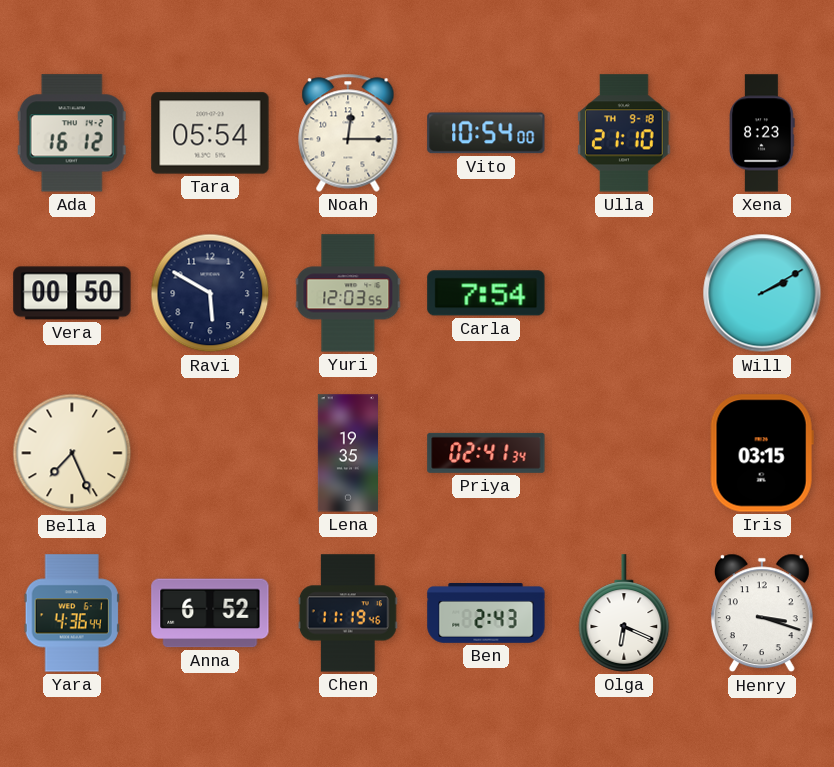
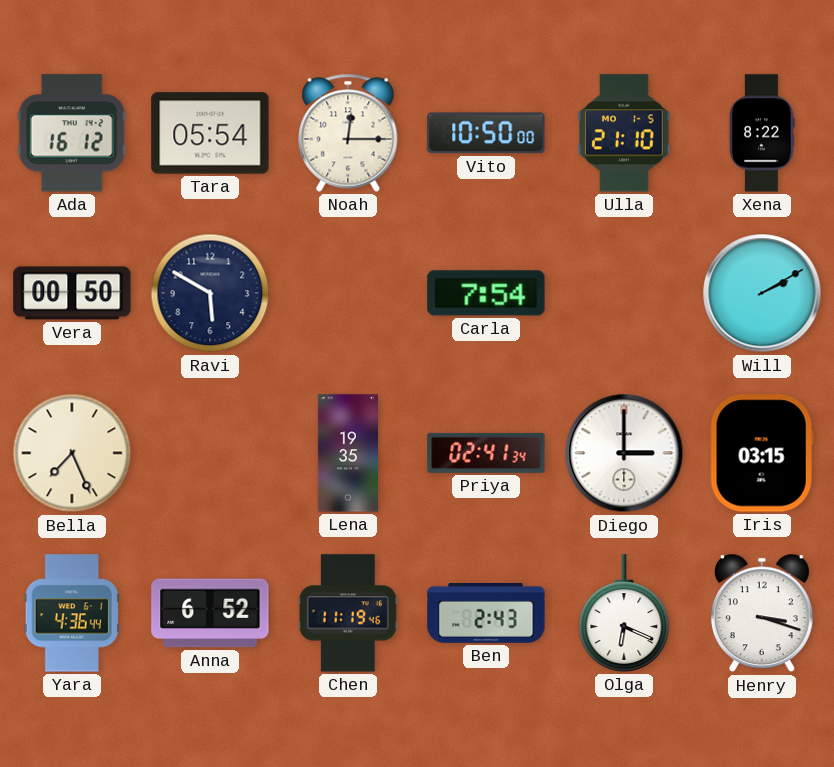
Vito: 10:54 -> 10:50
Ulla date: TH 9-18 -> MO 1-5
Xena: 8:23 -> 8:22
Yuri: 12:03 -> none
Diego: none -> 3:00
